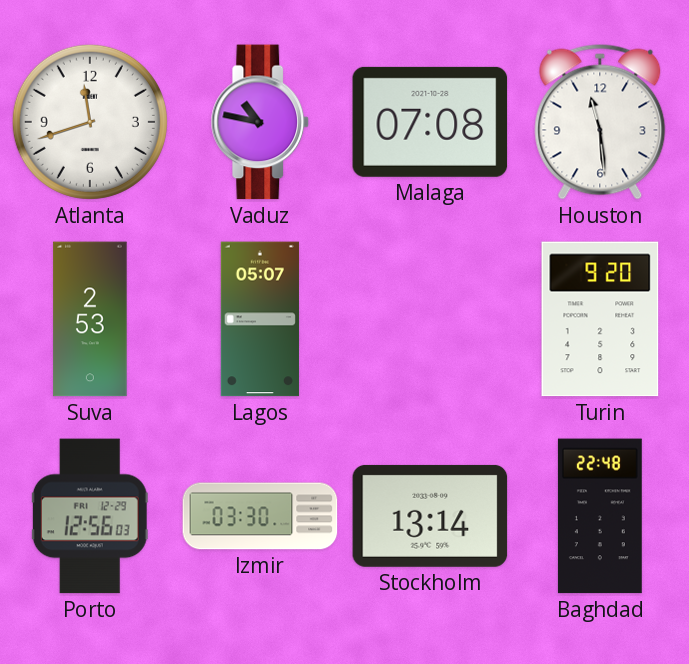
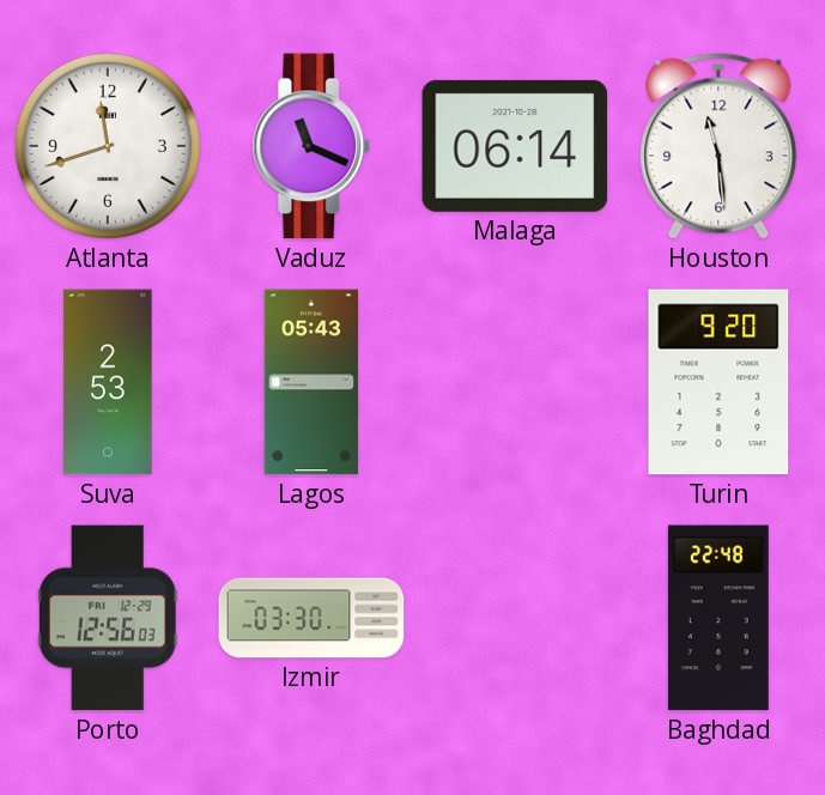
Vaduz: 10:47 -> 11:19
Malaga: 07:08 -> 06:14
Lagos: 05:07 -> 05:43
Stockholm: 13:14 -> none
